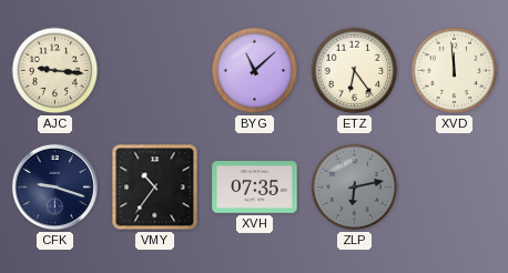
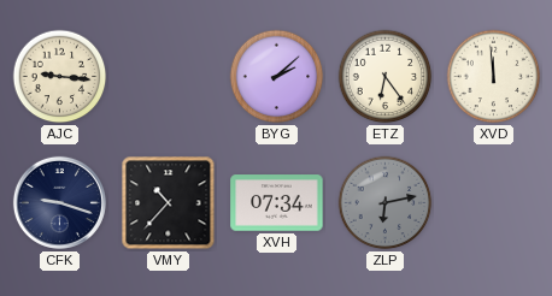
BYG: 11:08 -> 2:08
VMY: 10:36 -> 10:37
XVH: 07:35 -> 07:34
